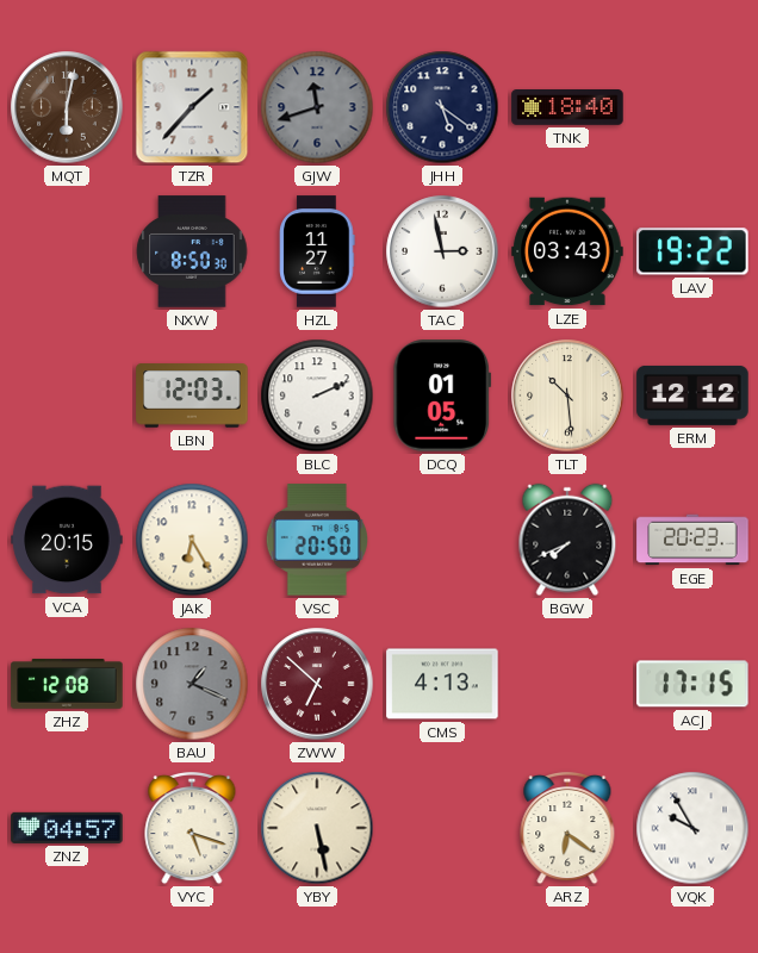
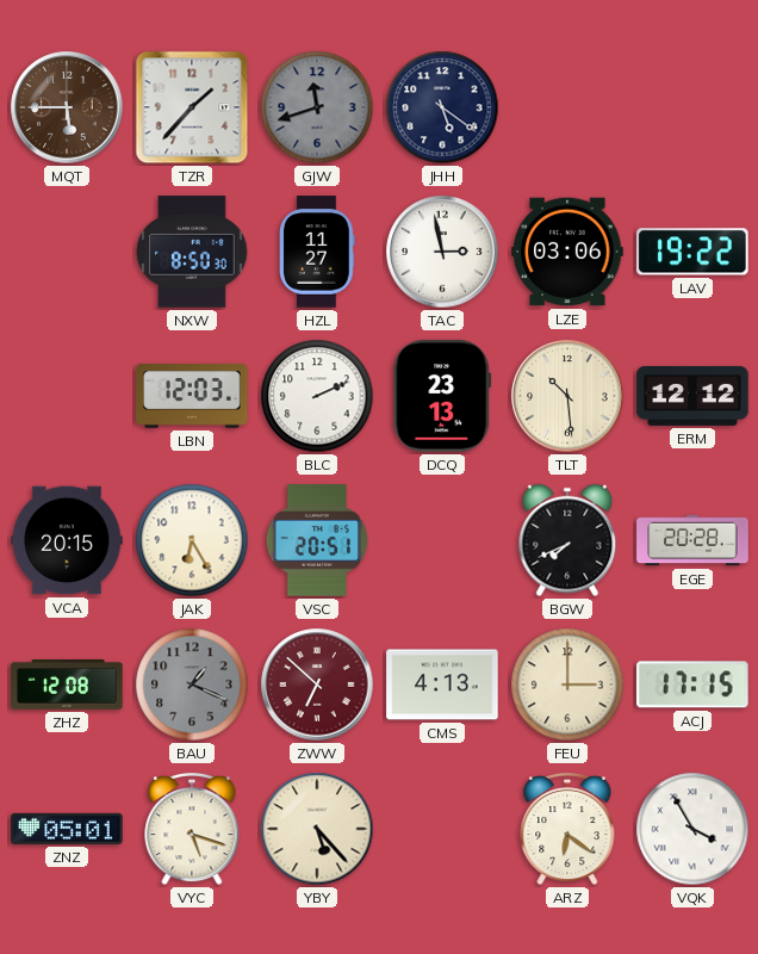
MQT: 6:02 -> 5:45
TNK: 18:40 -> none
LZE: 03:43 -> 03:06
DCQ: 01:05 -> 23:13
VSC: 20:50 -> 20:51
EGE: 20:23 -> 20:28
FEU: none -> 3:00
ZNZ: 04:57 -> 05:01
YBY: 5:28 -> 5:23
VQK: 9:55 -> 3:55
